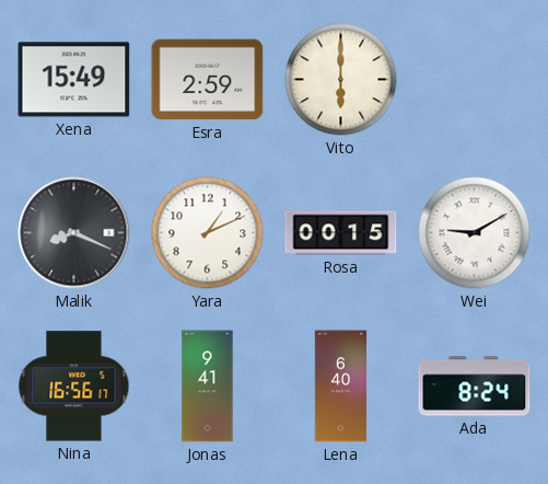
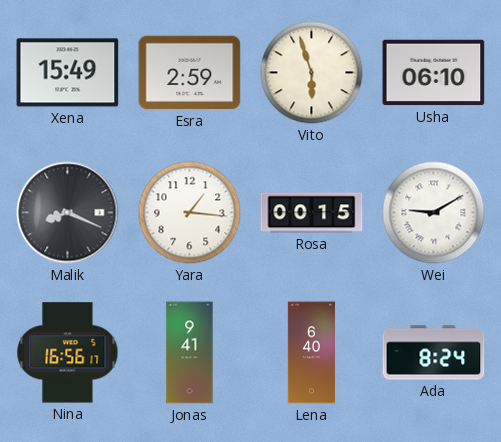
Vito: 6:00 -> 5:57
Usha: none -> 06:10
Yara: 1:11 -> 1:16
